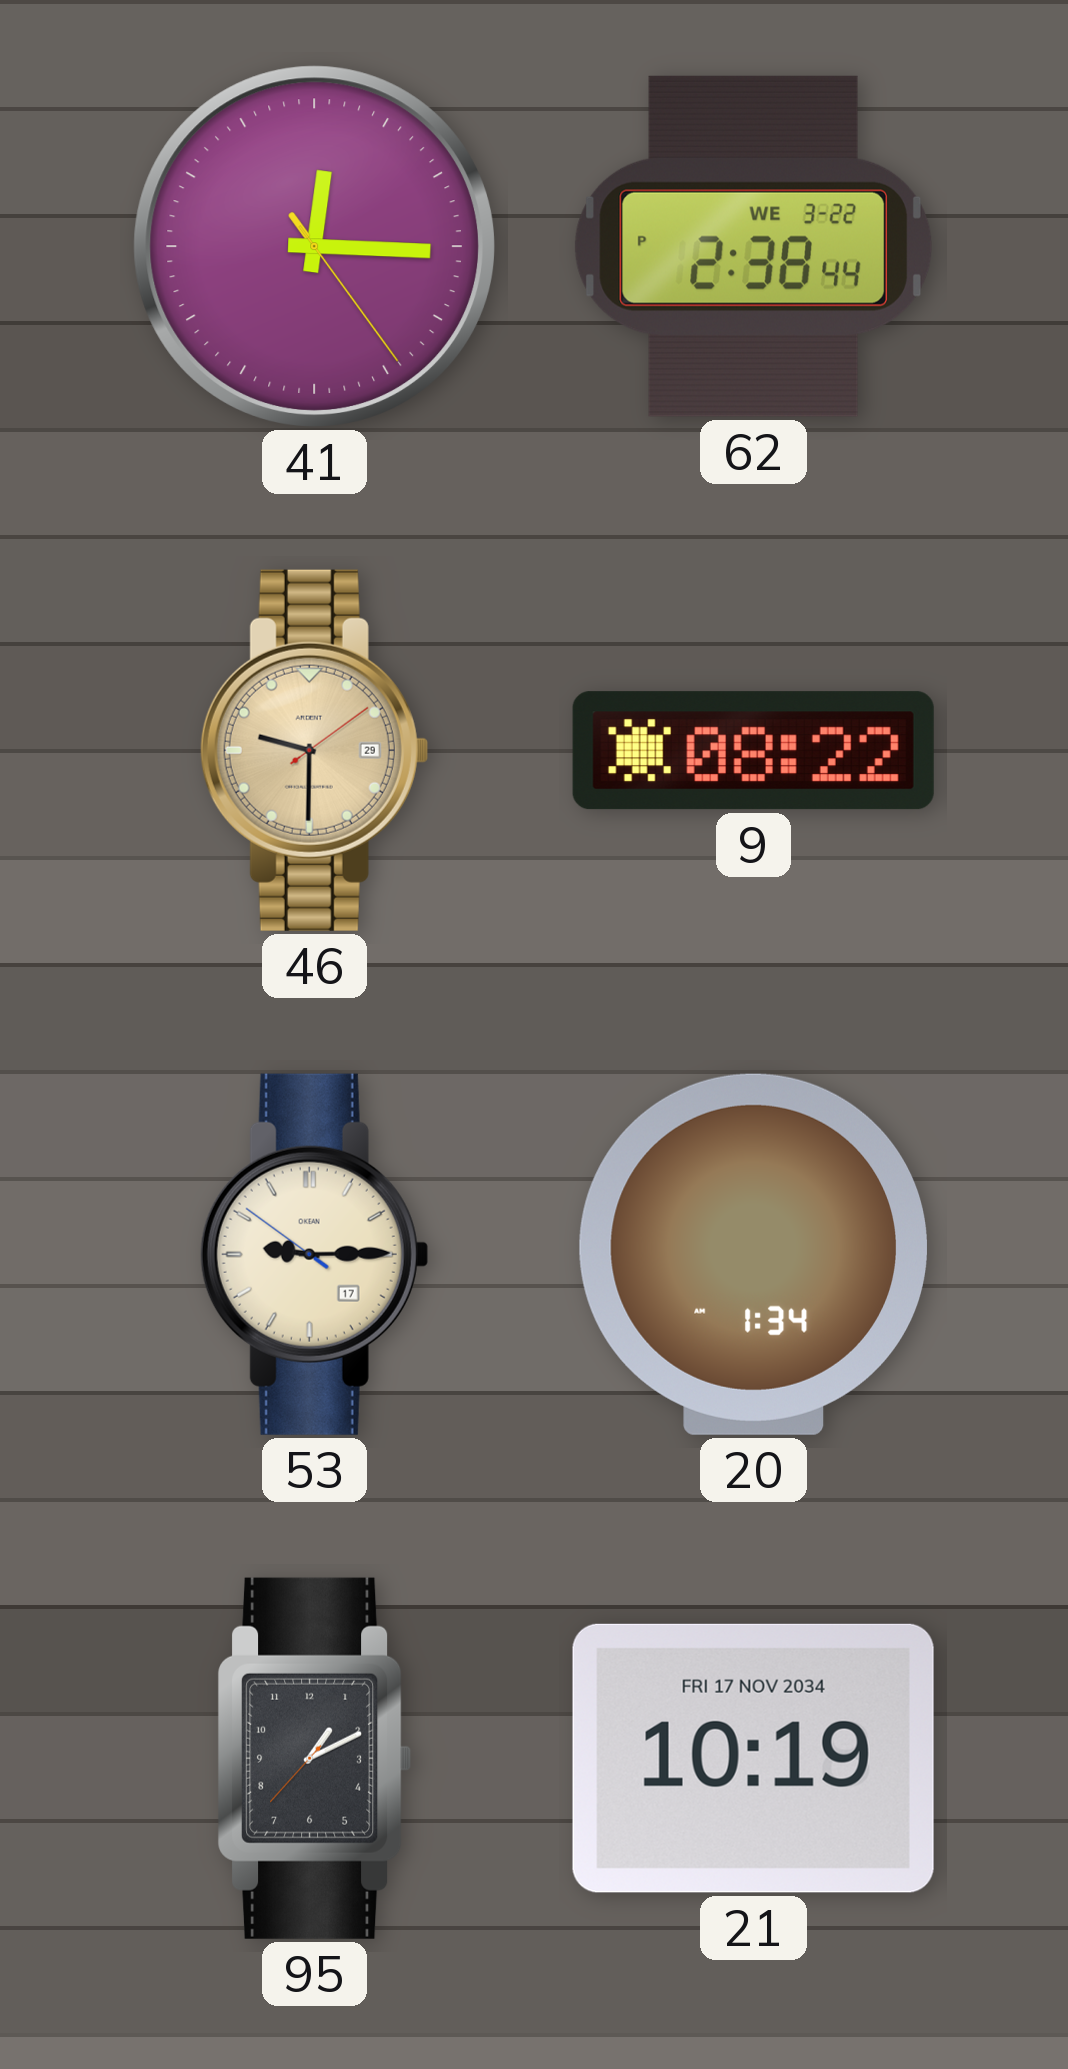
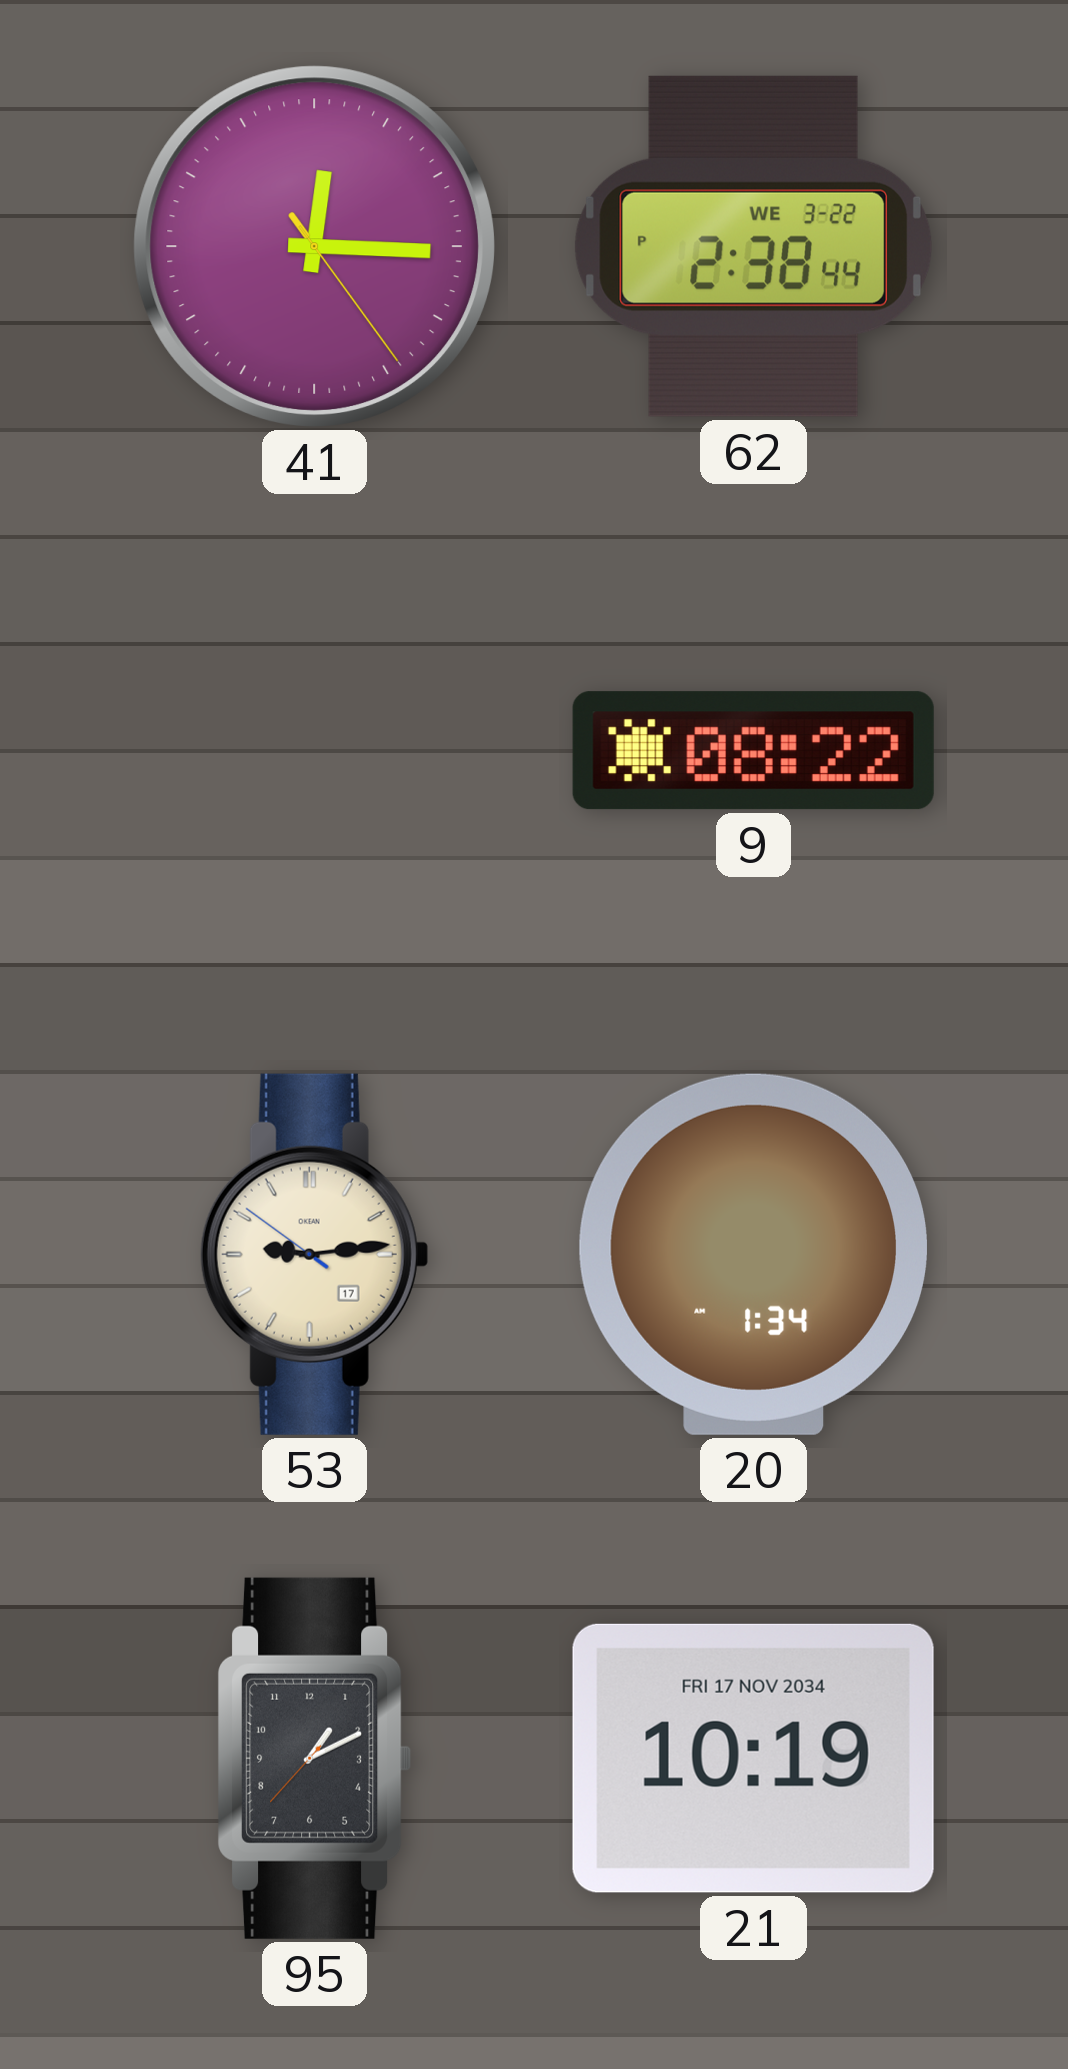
46: 9:30 -> none
53: 9:14 -> 9:13
